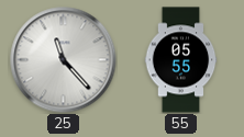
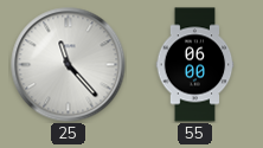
55: 05:55 -> 06:00
